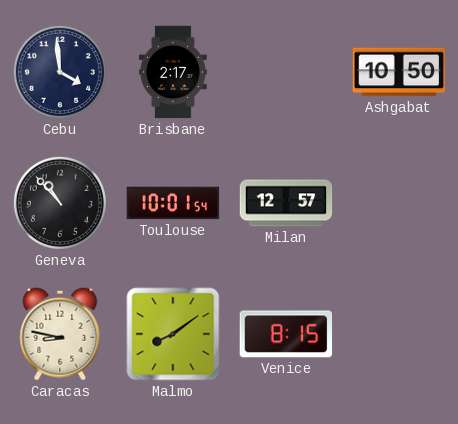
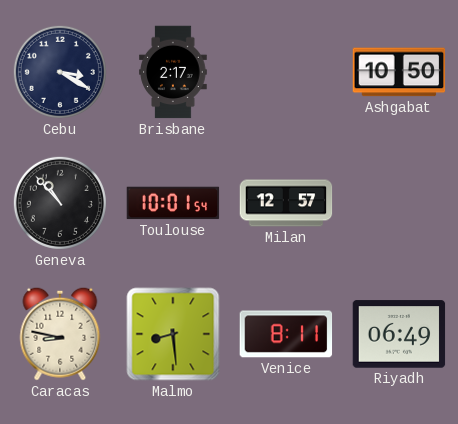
Cebu: 3:59 -> 3:20
Malmo: 8:09 -> 8:29
Venice: 8:15 -> 8:11
Riyadh: none -> 06:49
